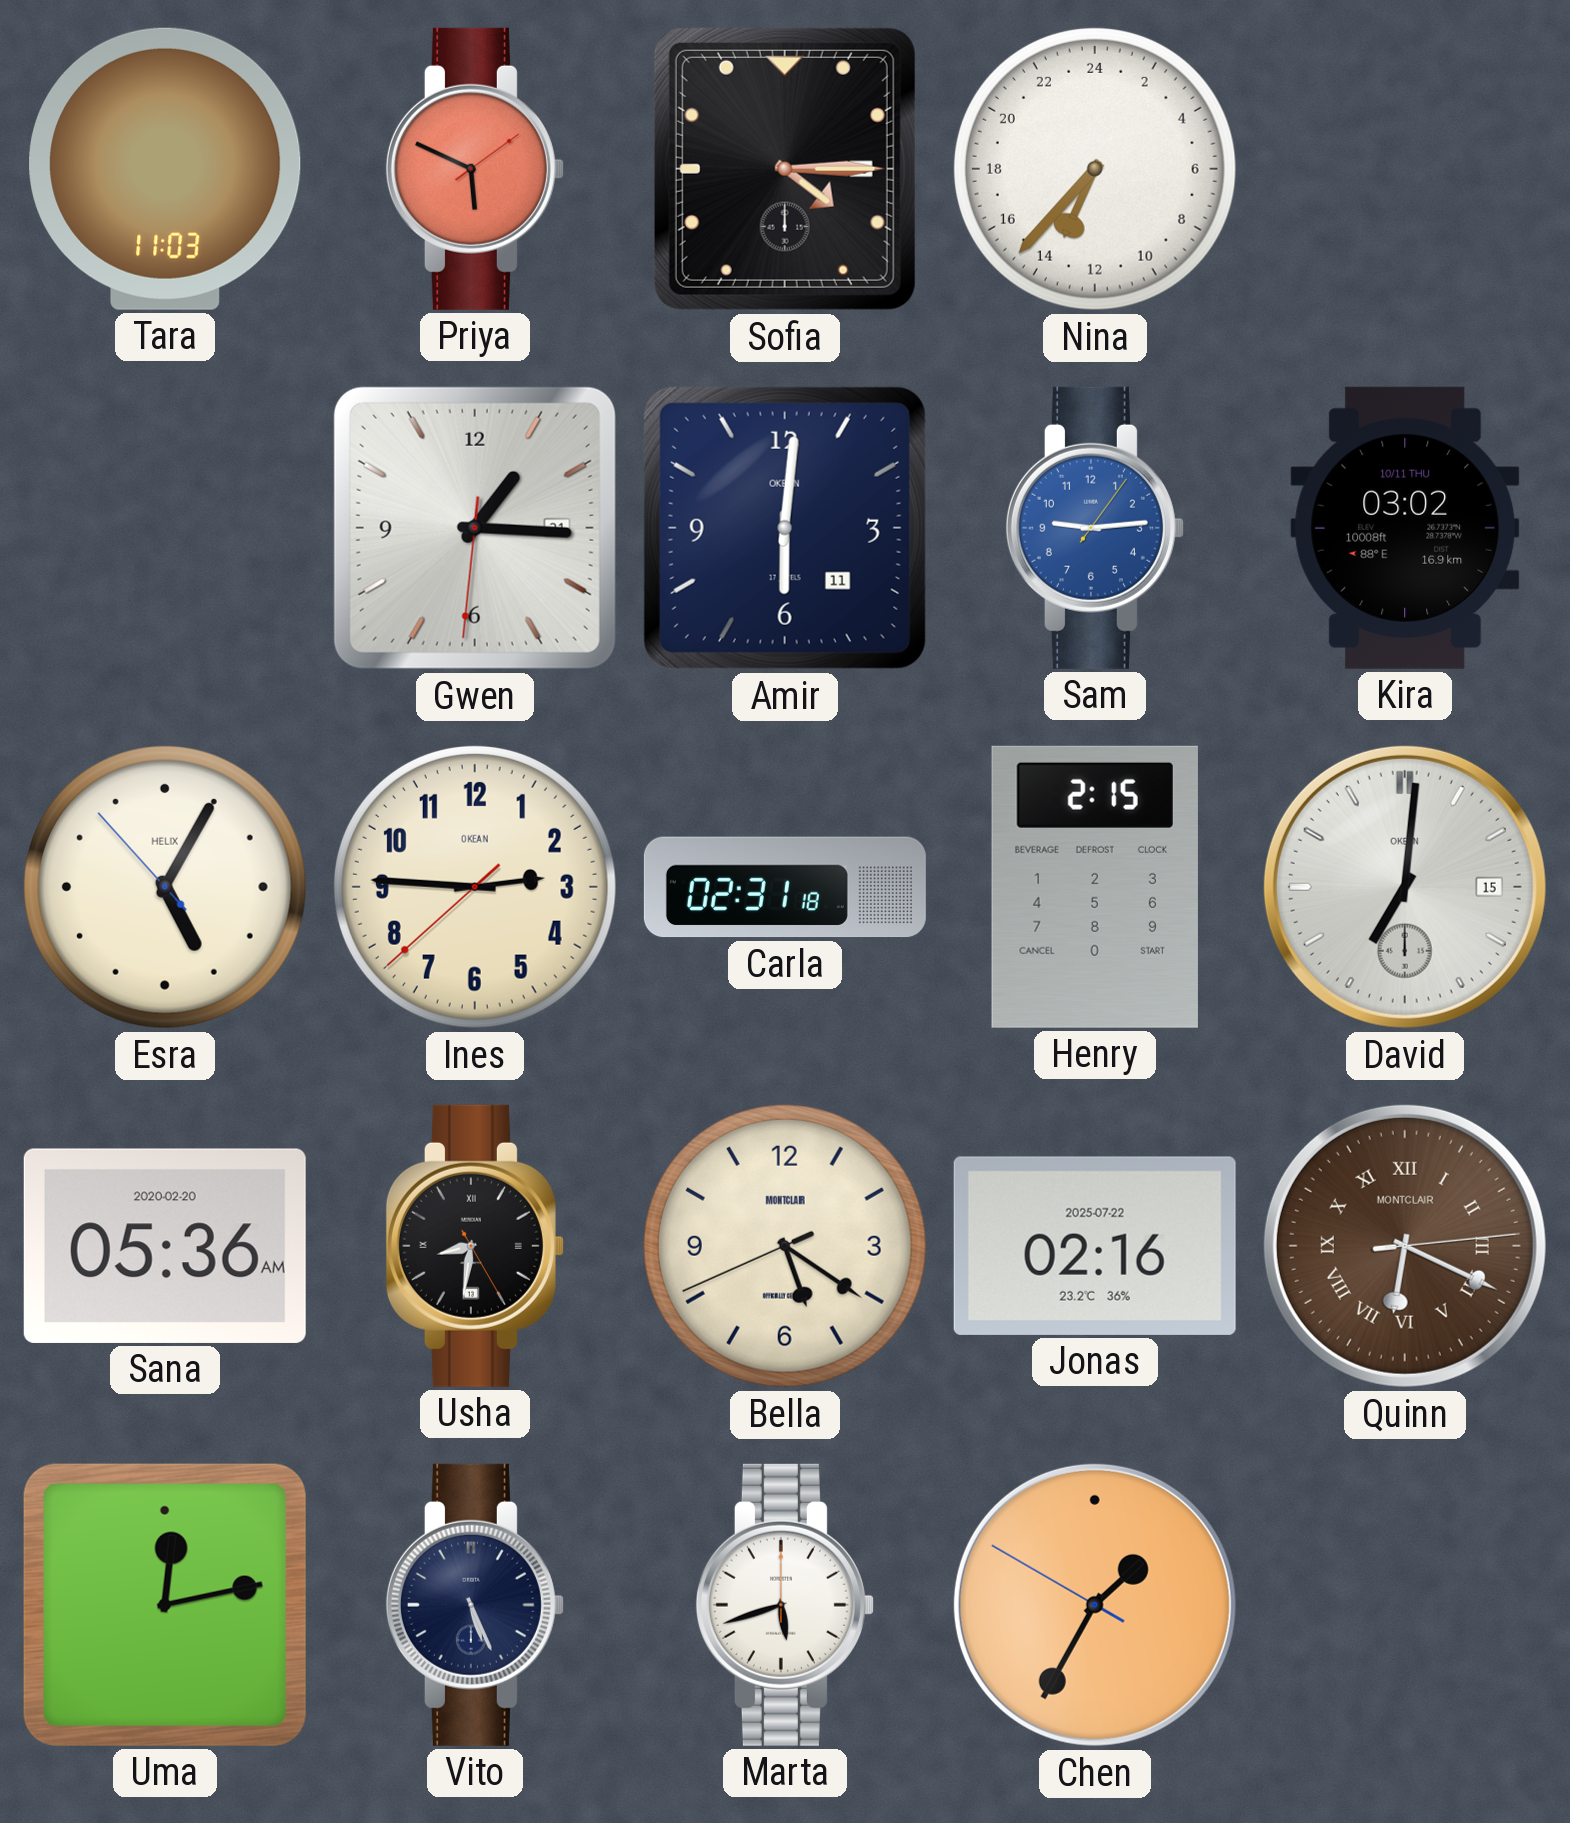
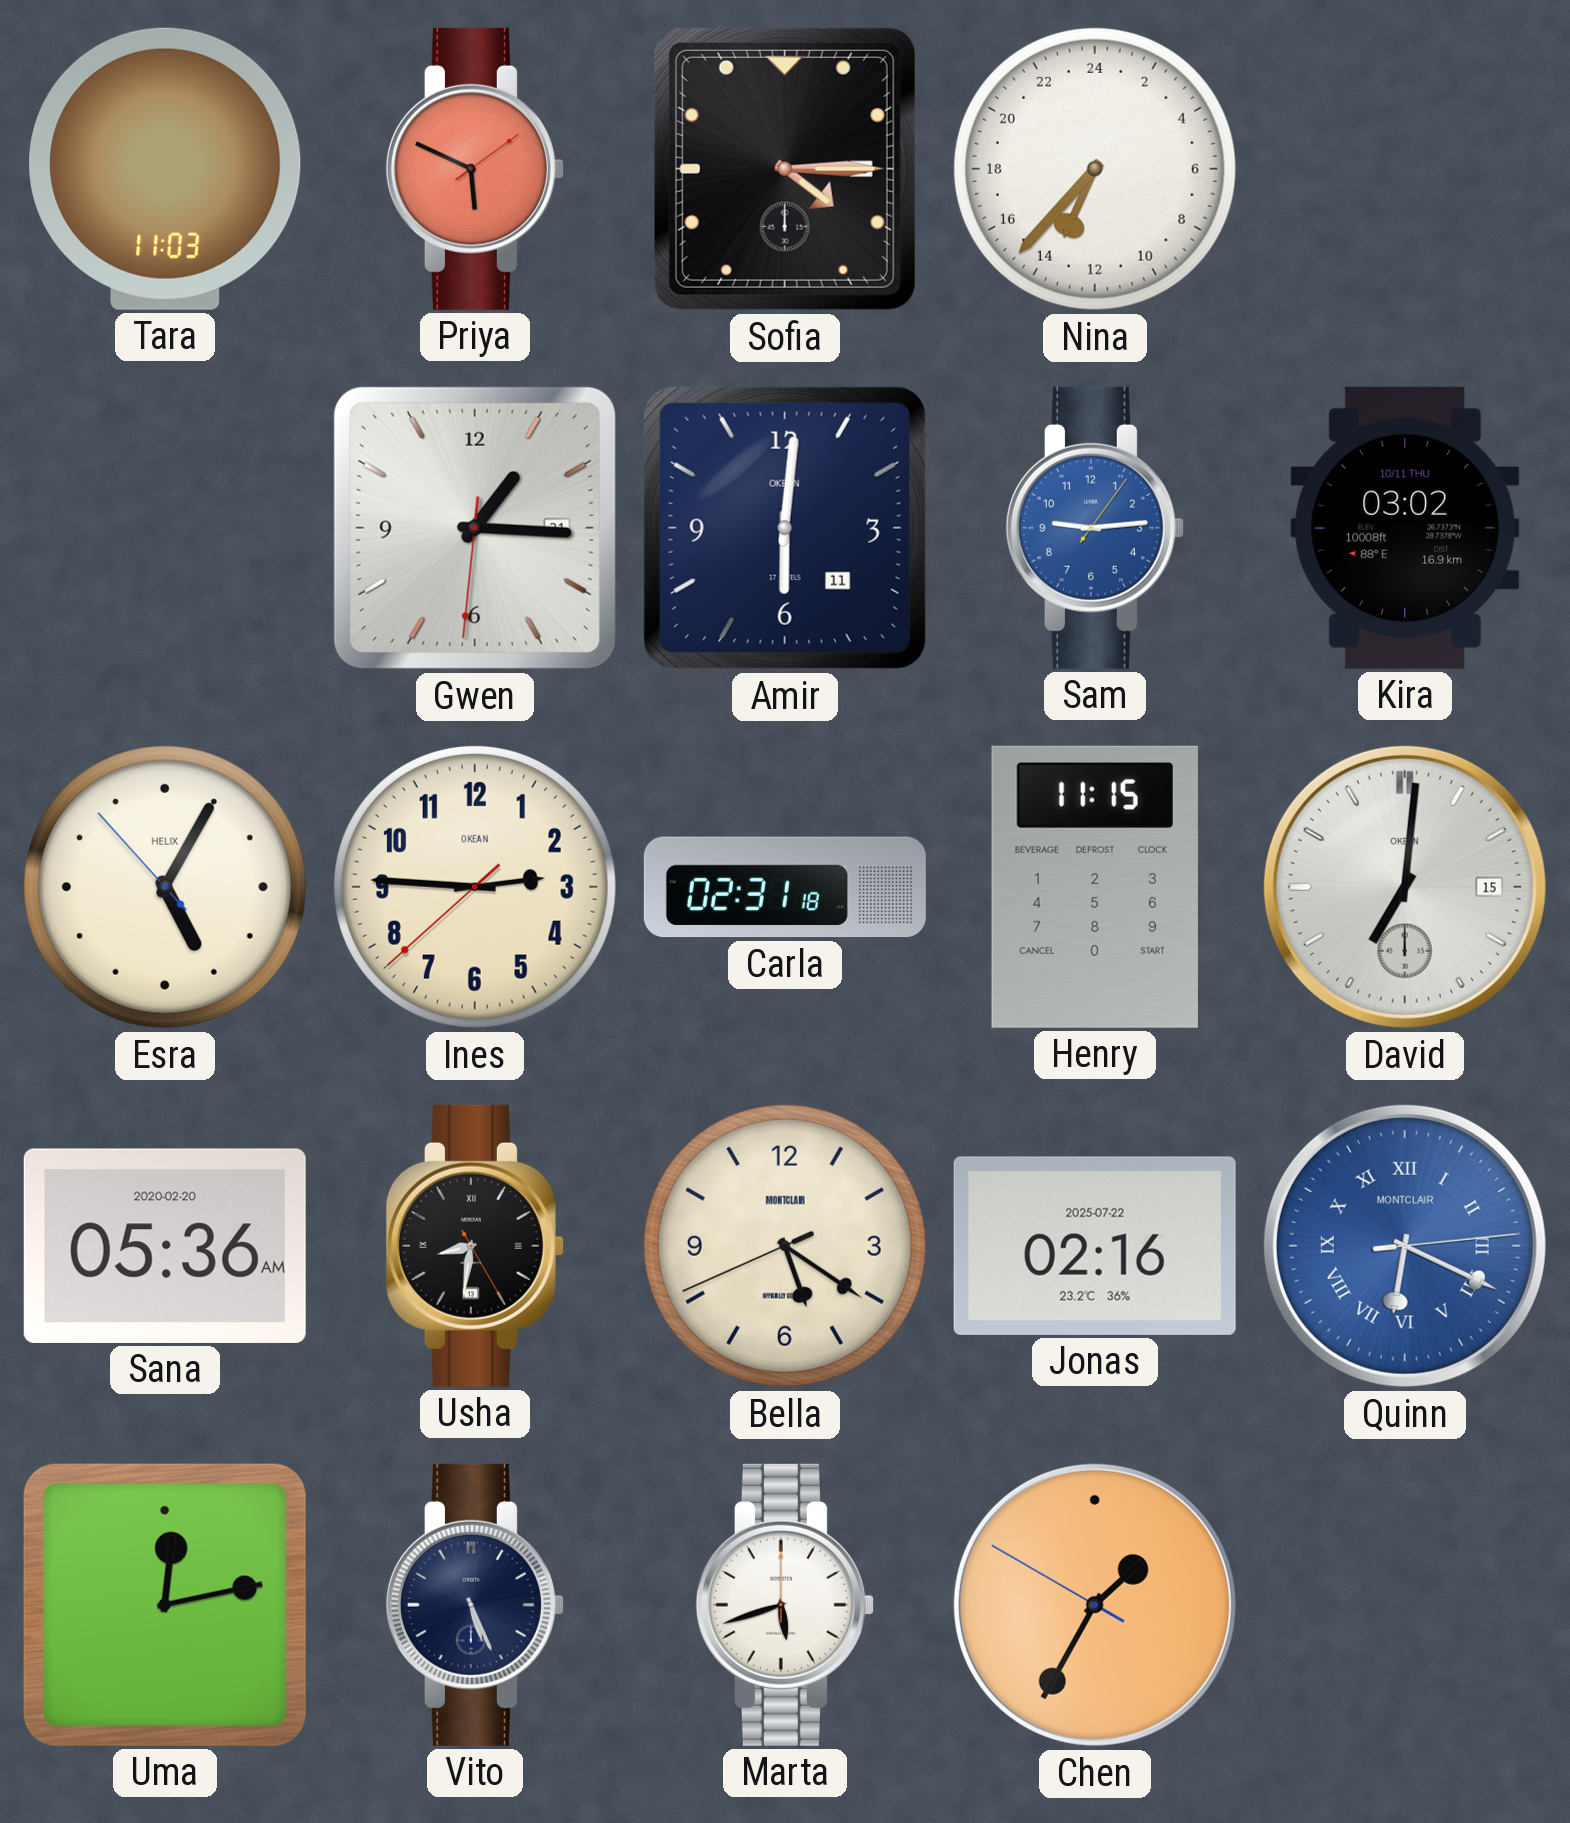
Henry: 2:15 -> 11:15
Quinn dial: brown -> blue
